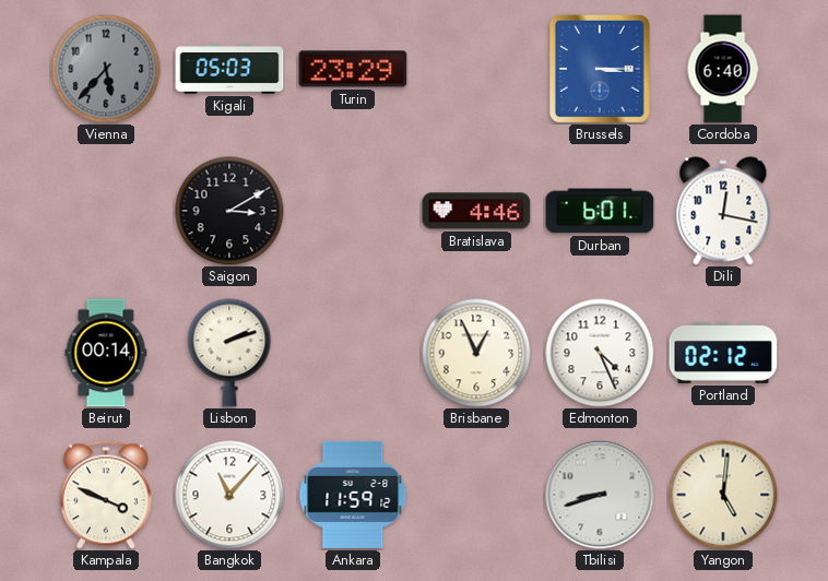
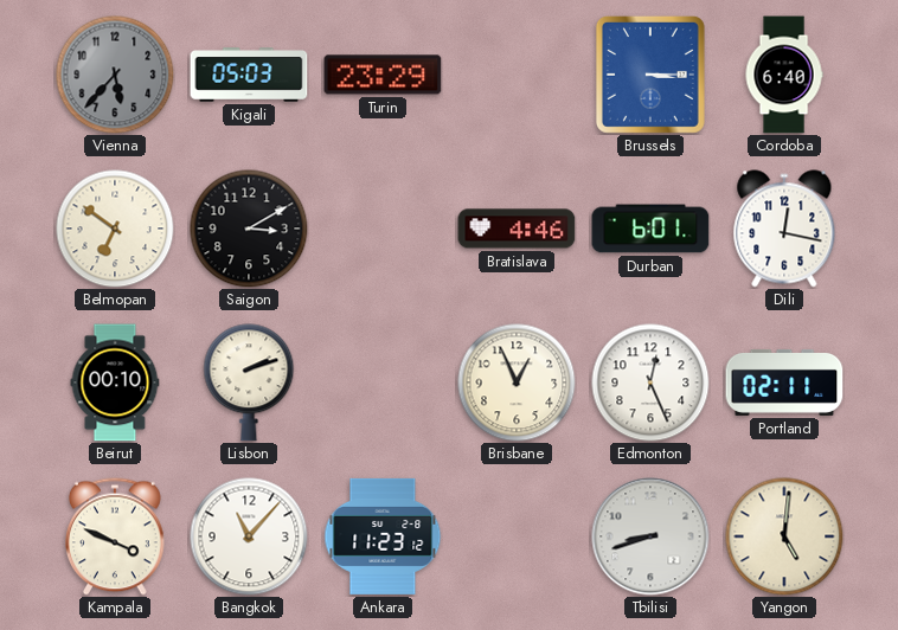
Belmopan: none -> 6:51
Beirut: 00:14 -> 00:10
Edmonton: 4:26 -> 12:26
Portland: 02:12 -> 02:11
Ankara: 11:59 -> 11:23
